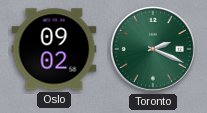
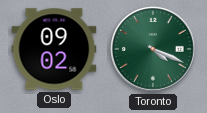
Toronto: 2:19 -> 4:19
